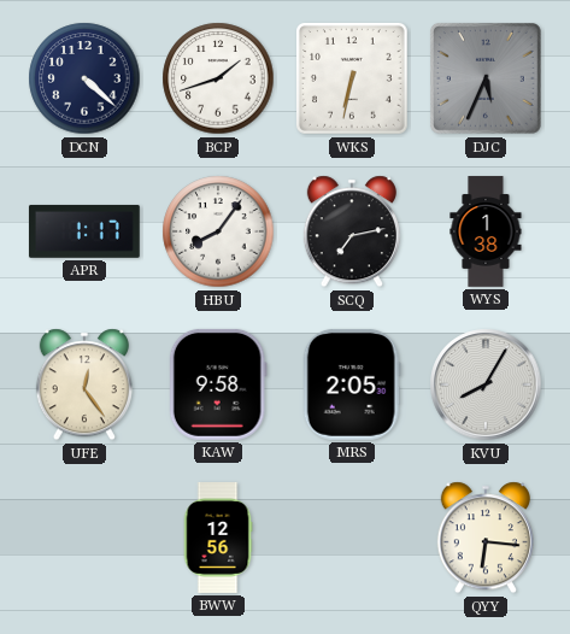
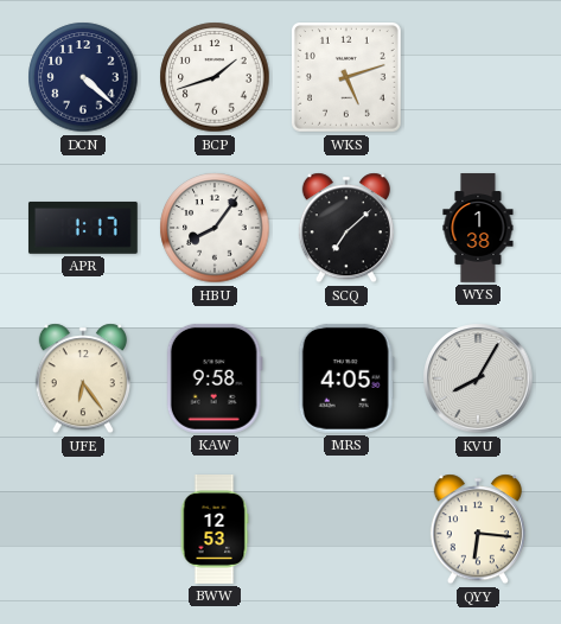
WKS: 6:32 -> 5:12
DJC: 5:34 -> none
SCQ: 7:13 -> 7:08
UFE: 12:24 -> 6:24
MRS: 2:05 -> 4:05
BWW: 12:56 -> 12:53
